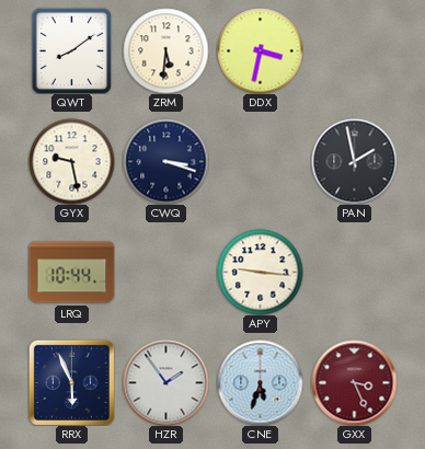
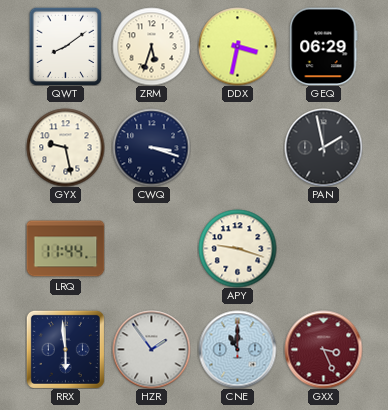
ZRM: 5:31 -> 5:33
GEQ: none -> 06:29
LRQ: 10:44 -> 11:44
APY: 9:16 -> 9:18
RRX: 5:56 -> 5:59
CNE: 5:33 -> 11:00
